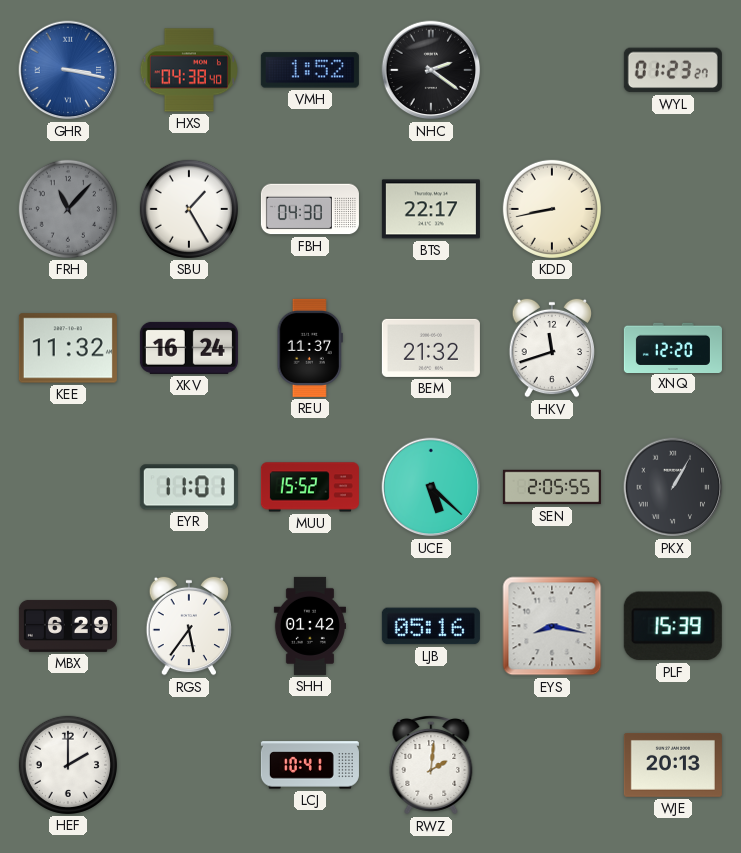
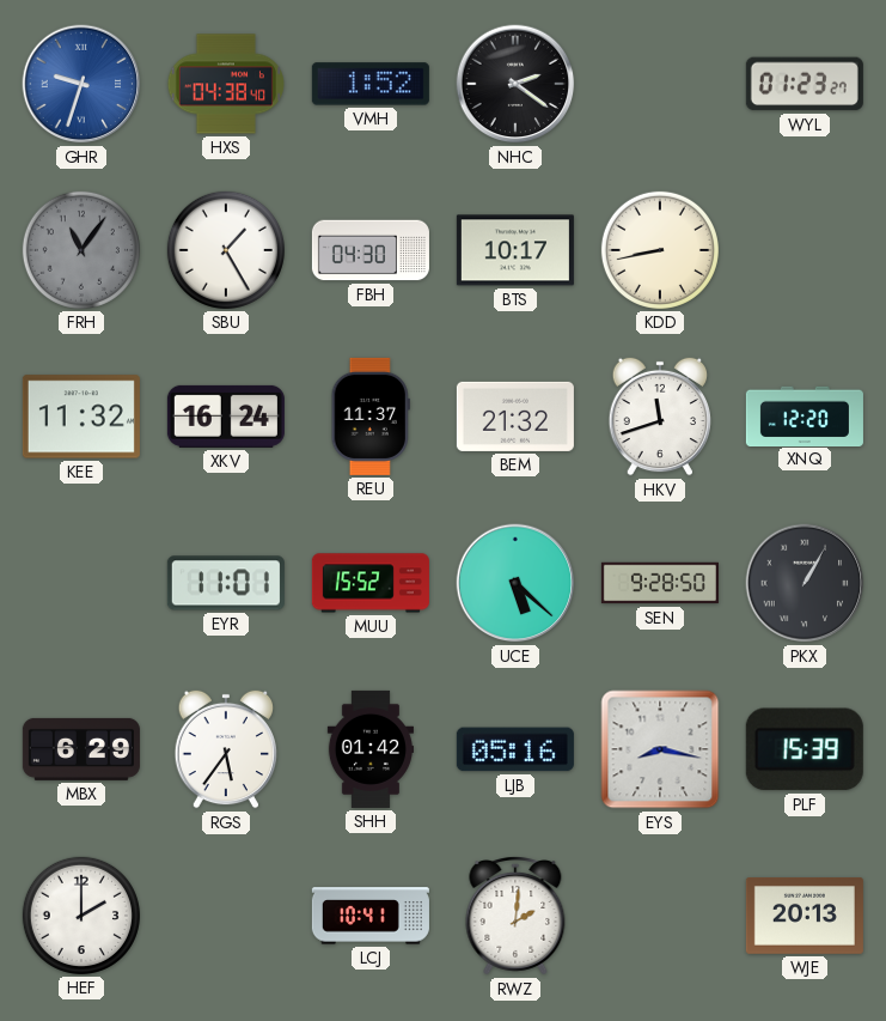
GHR: 3:17 -> 9:33
FRH: 11:07 -> 11:06
BTS: 22:17 -> 10:17
SEN: 2:05 -> 9:28
